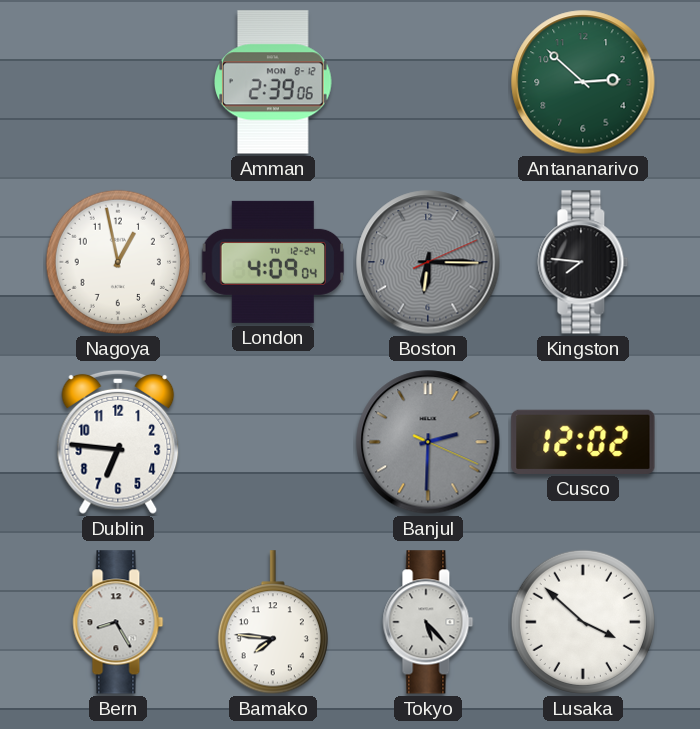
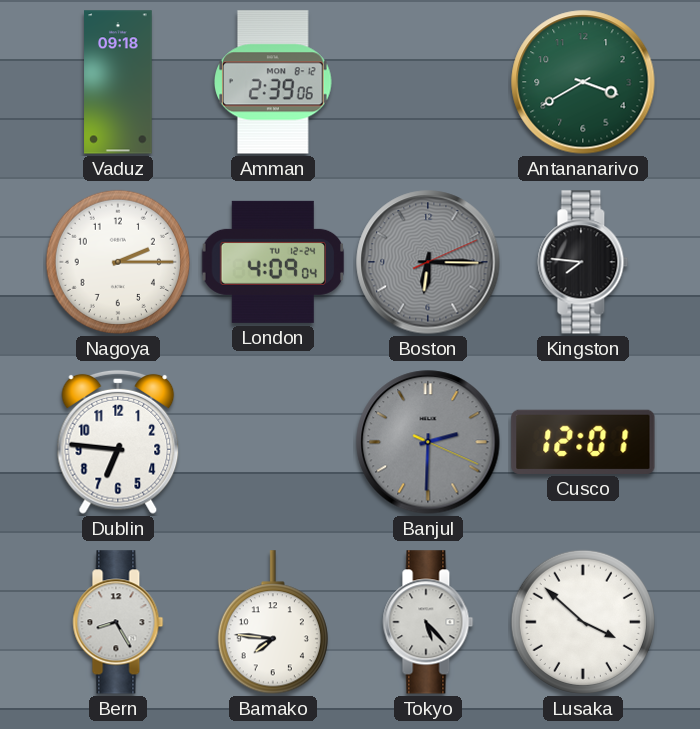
Vaduz: none -> 09:18
Antananarivo: 2:52 -> 3:40
Nagoya: 12:58 -> 2:15
Cusco: 12:02 -> 12:01
